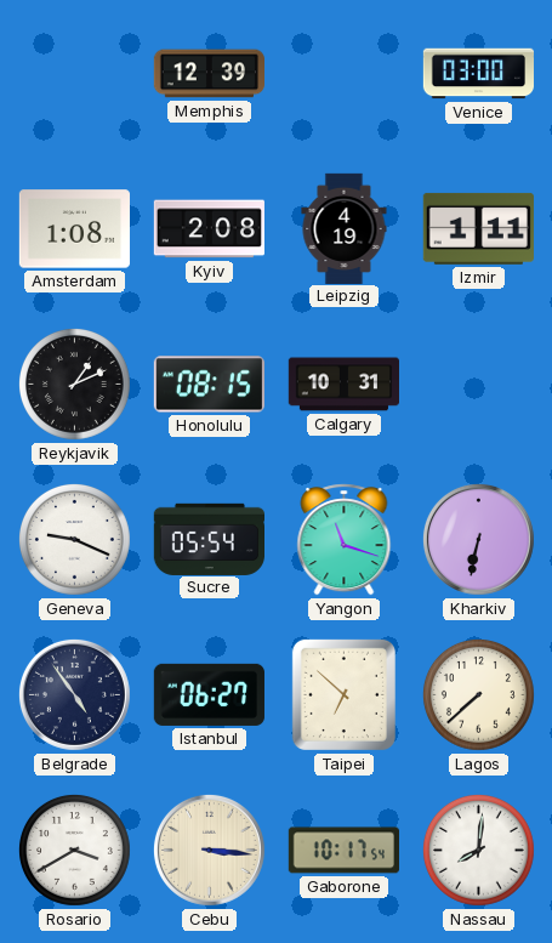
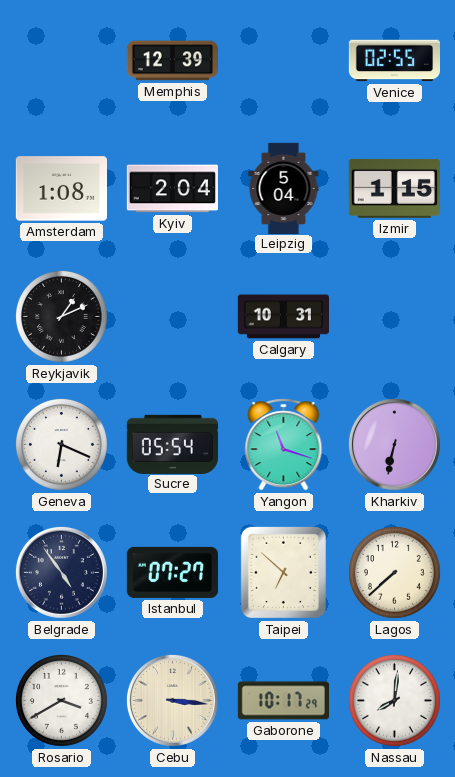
Venice: 03:00 -> 02:55
Kyiv: 2:08 -> 2:04
Leipzig: 4:19 -> 5:04
Izmir: 1:11 -> 1:15
Honolulu: 08:15 -> none
Geneva: 9:19 -> 6:19
Istanbul: 06:27 -> 07:27
Gaborone: 10:17:54 -> 10:17:29
